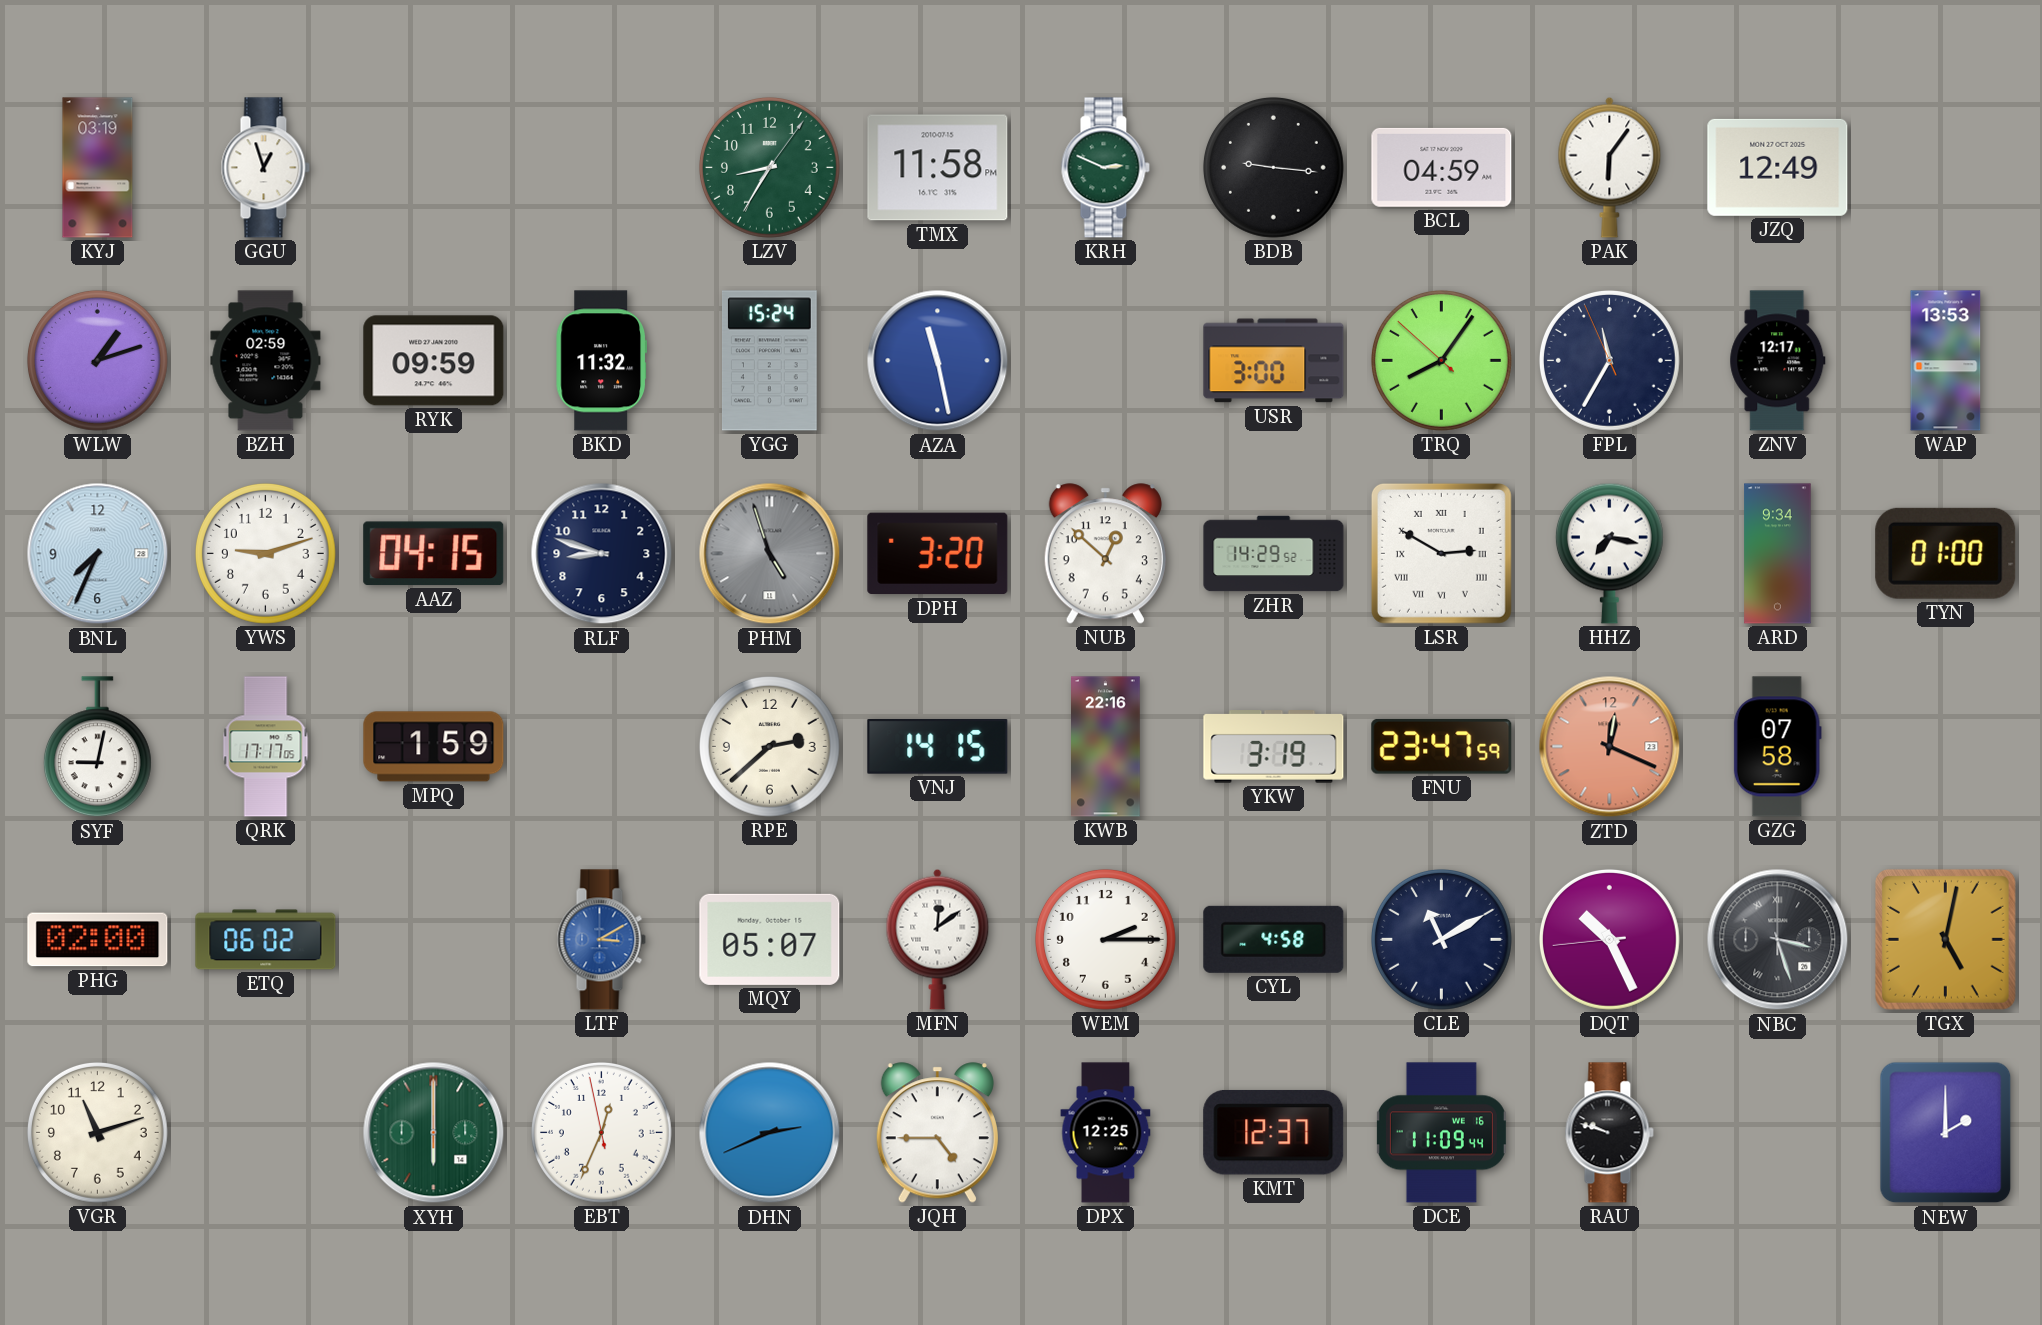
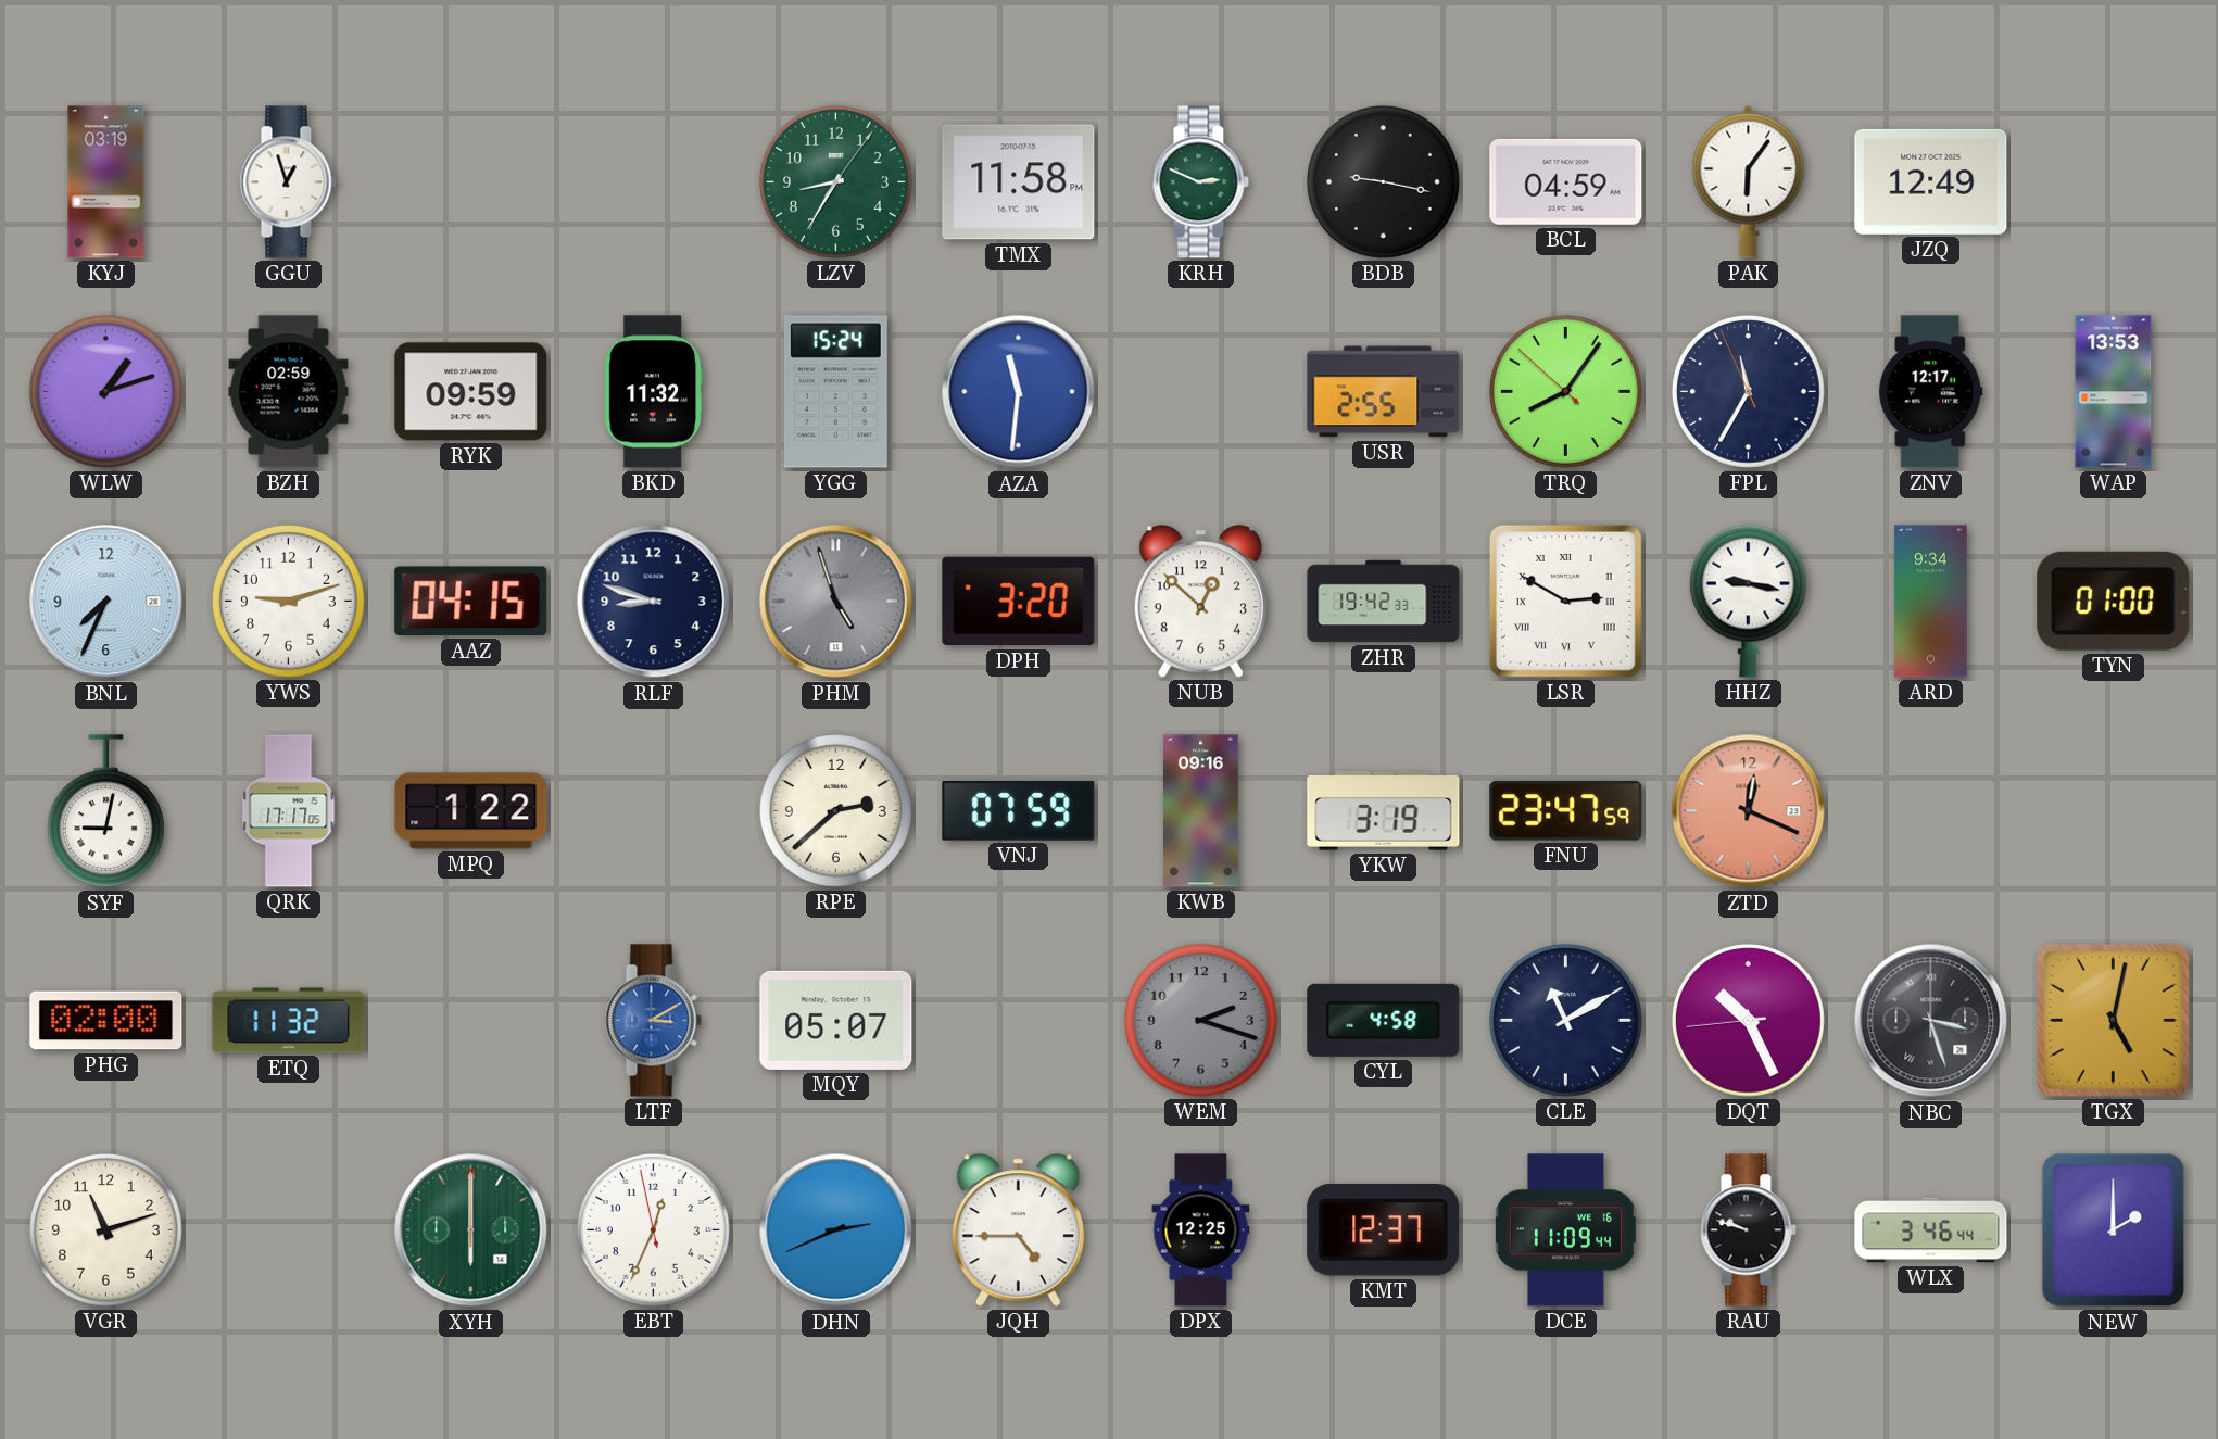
BDB: 9:16 -> 9:17
AZA: 11:28 -> 11:31
USR: 3:00 -> 2:55
ZHR: 14:29 -> 19:42
HHZ: 7:17 -> 9:17
MPQ: 1:59 -> 1:22
VNJ: 14:15 -> 07:59
KWB: 22:16 -> 09:16
GZG: 07:58 -> none
ETQ: 06:02 -> 11:32
MFN: 12:09 -> none
WEM: 2:15 -> 2:18
WEM dial: white -> grey
WLX: none -> 3:46
